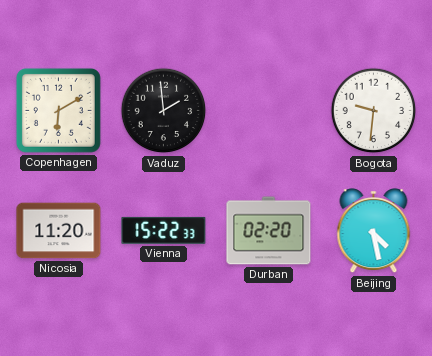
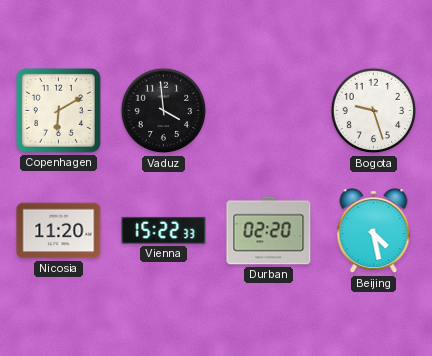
Vaduz: 1:59 -> 3:59
Bogota: 9:31 -> 9:27
